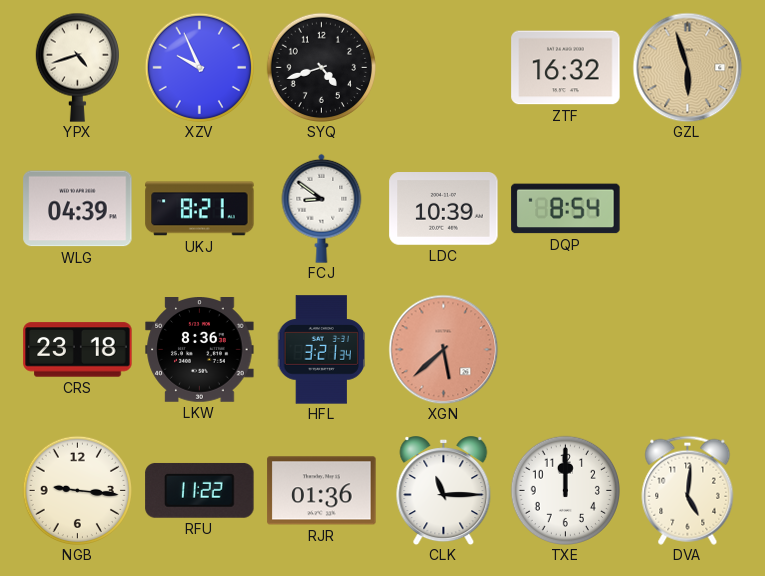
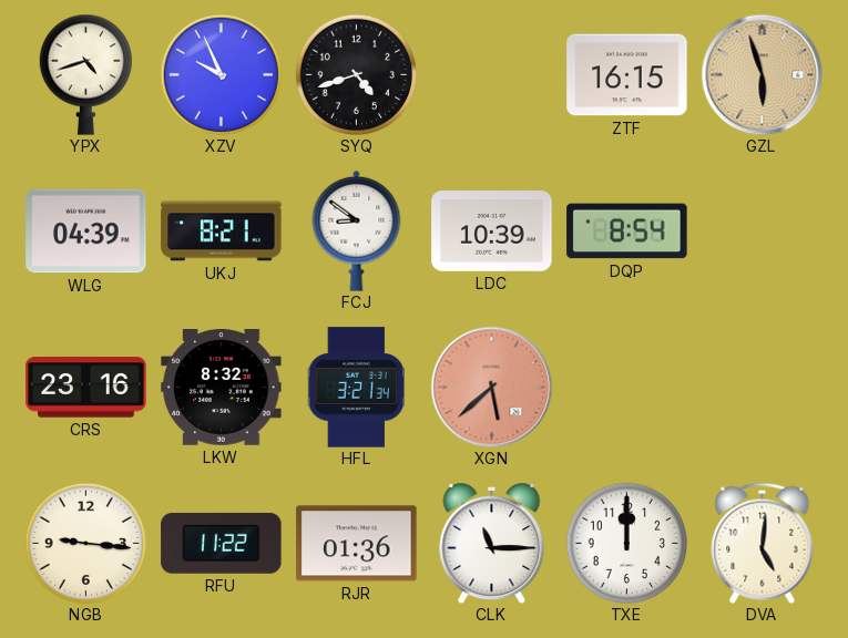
ZTF: 16:32 -> 16:15
CRS: 23:18 -> 23:16
LKW: 8:36 -> 8:32
